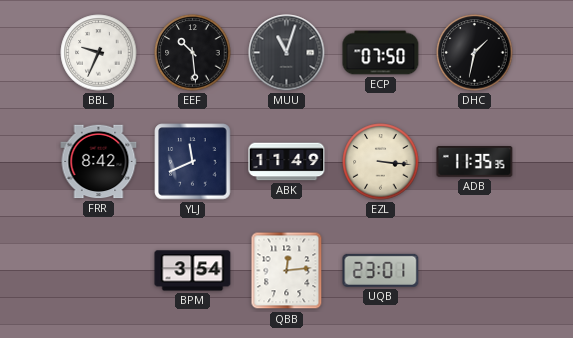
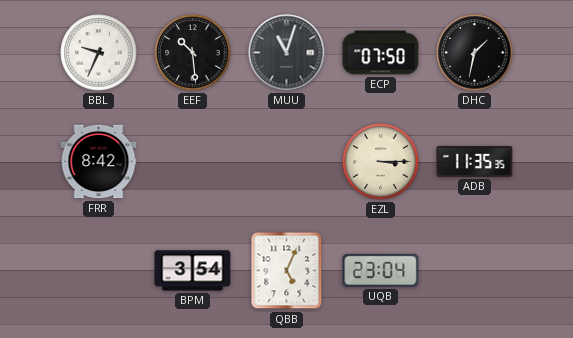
YLJ: 11:41 -> none
ABK: 11:49 -> none
EZL: 3:16 -> 3:15
QBB: 12:14 -> 5:04
UQB: 23:01 -> 23:04
